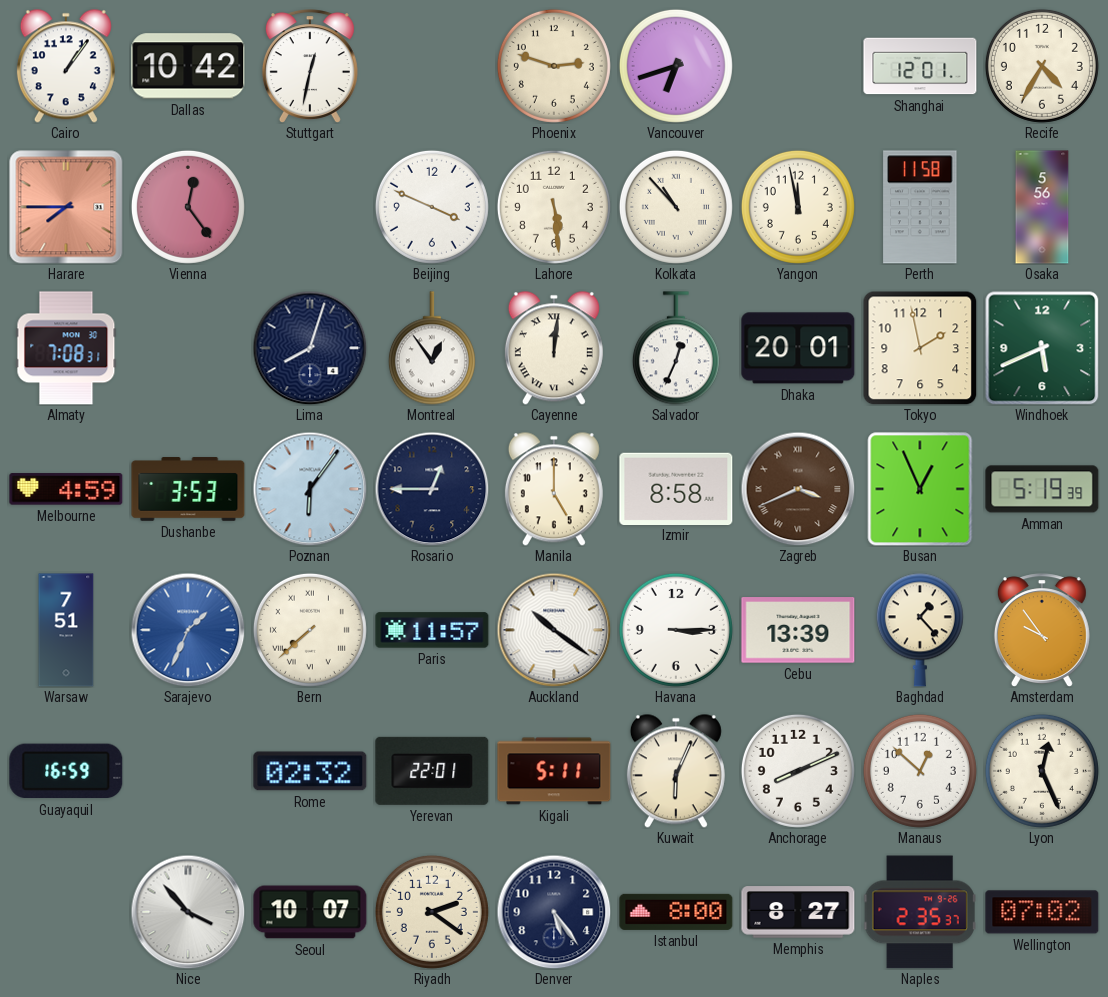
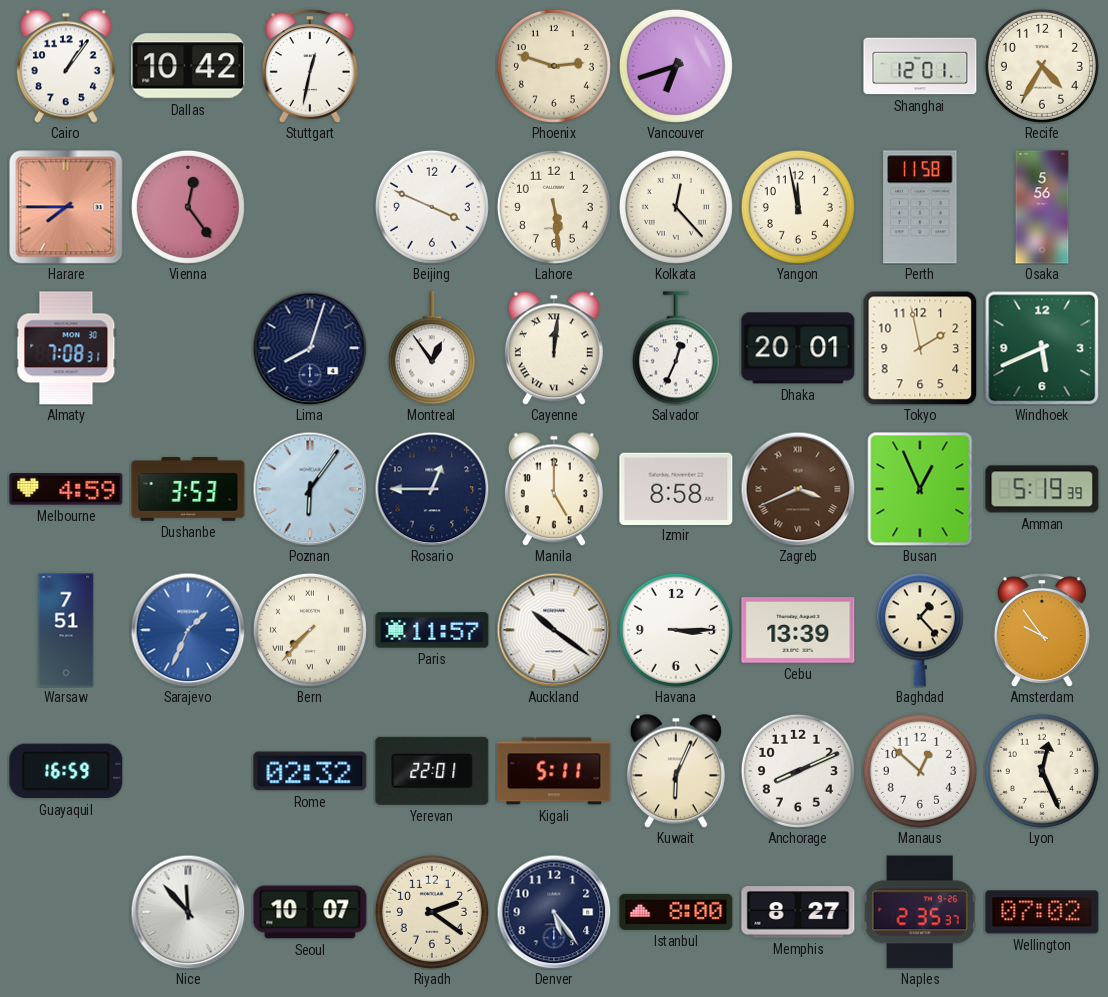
Kolkata: 10:53 -> 12:23
Bern: 7:38 -> 7:37
Nice: 3:53 -> 11:53
